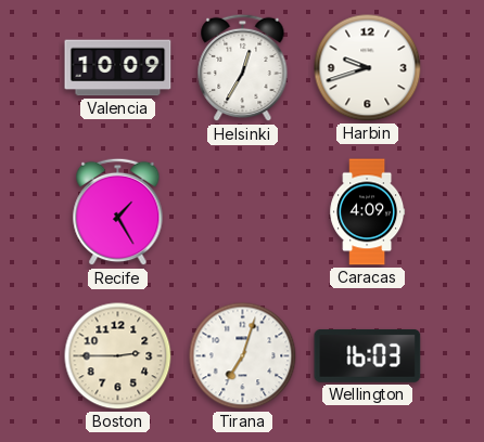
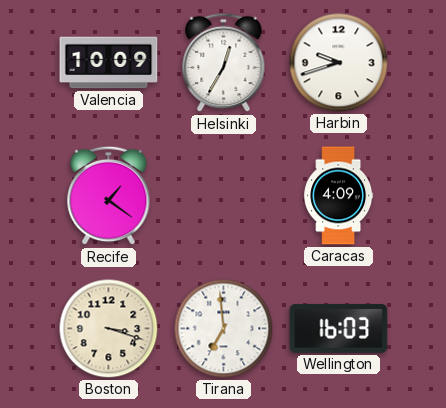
Recife: 1:25 -> 1:21
Boston: 2:45 -> 3:18
Tirana: 7:03 -> 6:59
